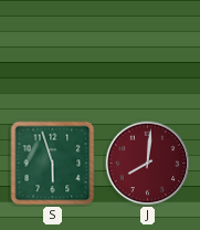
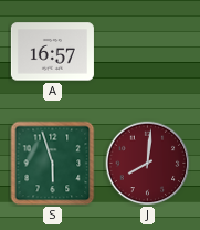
A: none -> 16:57
